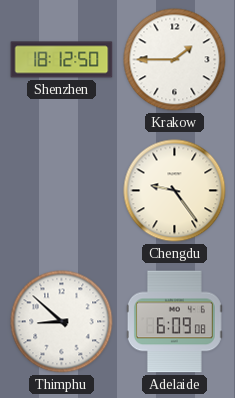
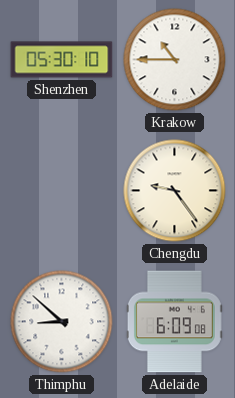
Shenzhen: 18:12 -> 05:30
Krakow: 1:45 -> 10:45
